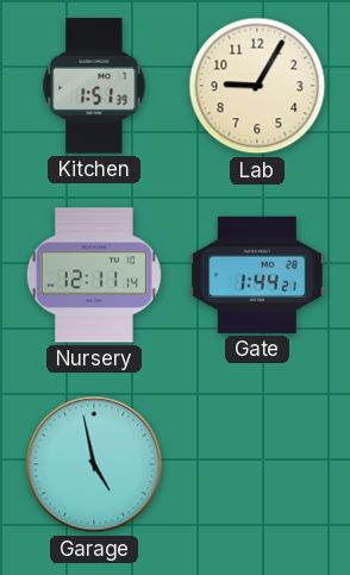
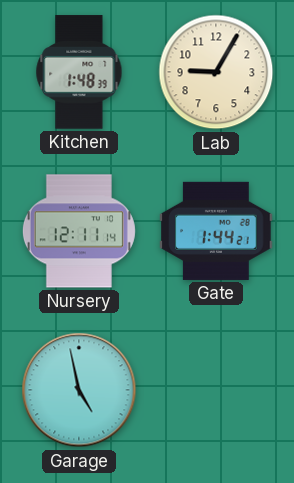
Kitchen: 1:51 -> 1:48
